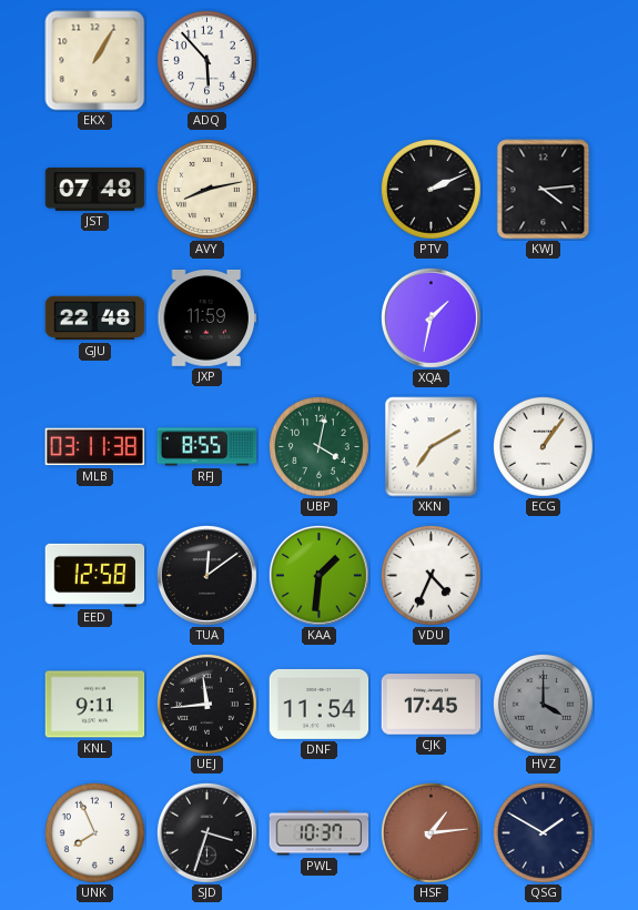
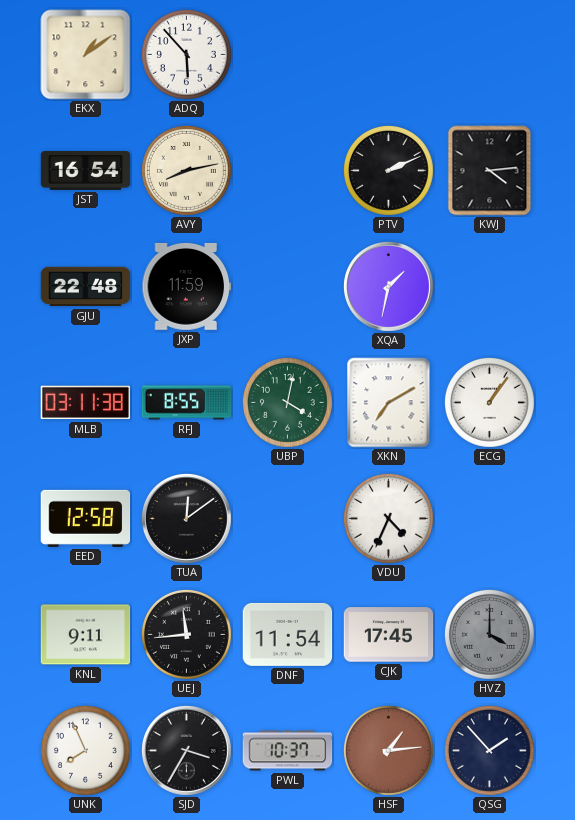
EKX: 1:05 -> 1:09
JST: 07:48 -> 16:54
KAA: 1:31 -> none
SJD: 3:33 -> 3:35
QSG: 1:50 -> 1:53
